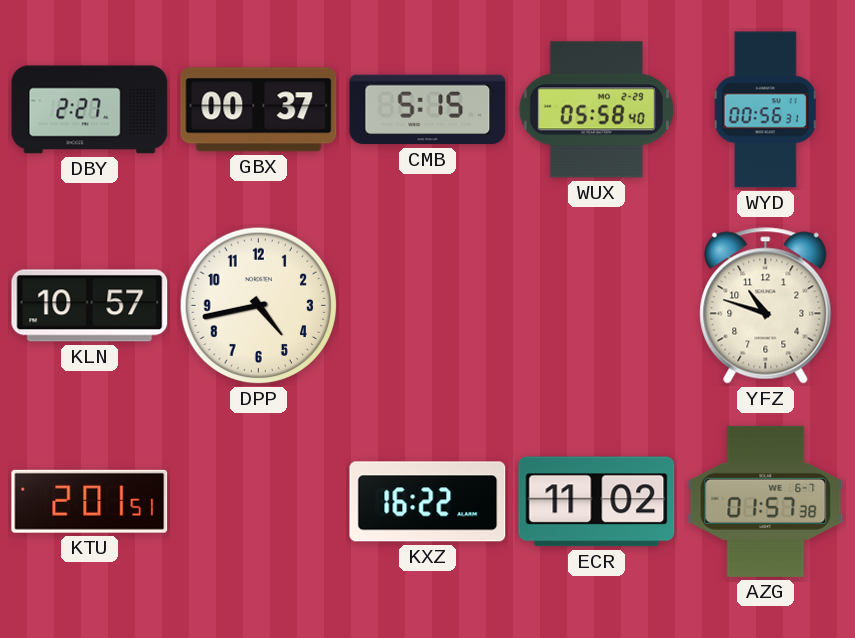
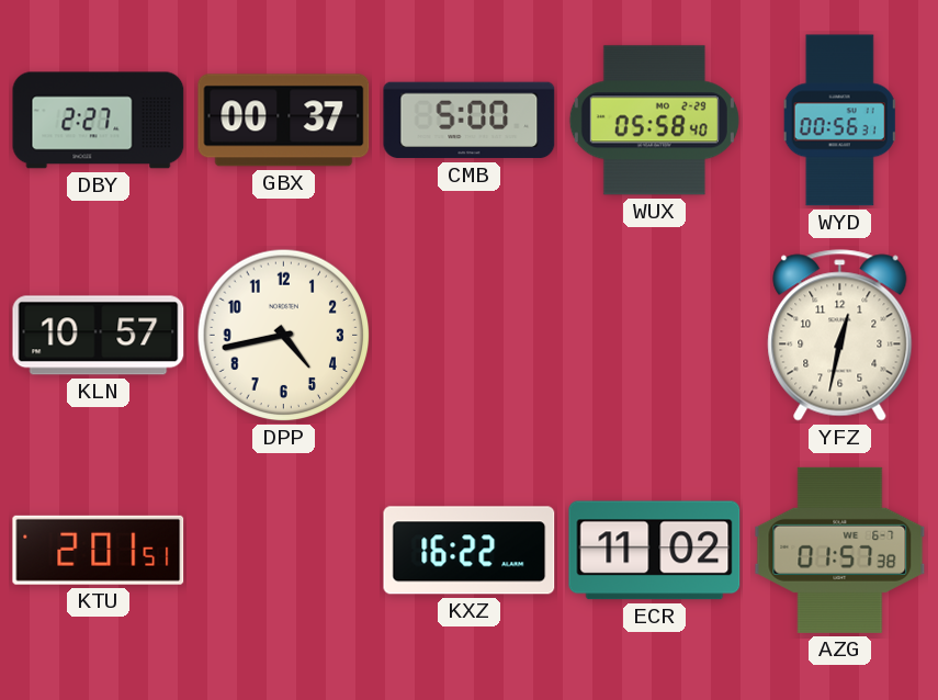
CMB: 5:15 -> 5:00
YFZ: 10:48 -> 12:32
